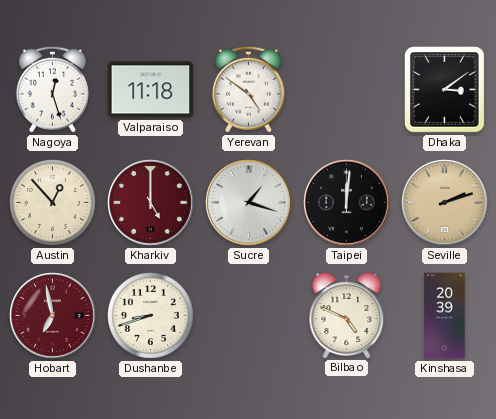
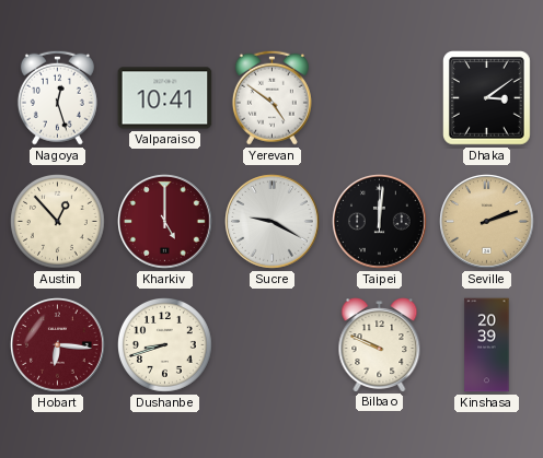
Valparaiso: 11:18 -> 10:41
Sucre: 1:18 -> 9:20
Hobart: 6:58 -> 6:16
Bilbao: 4:49 -> 9:49
